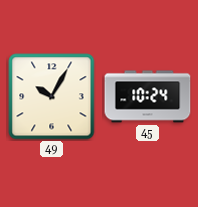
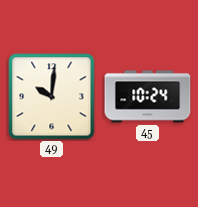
49: 10:05 -> 10:01
